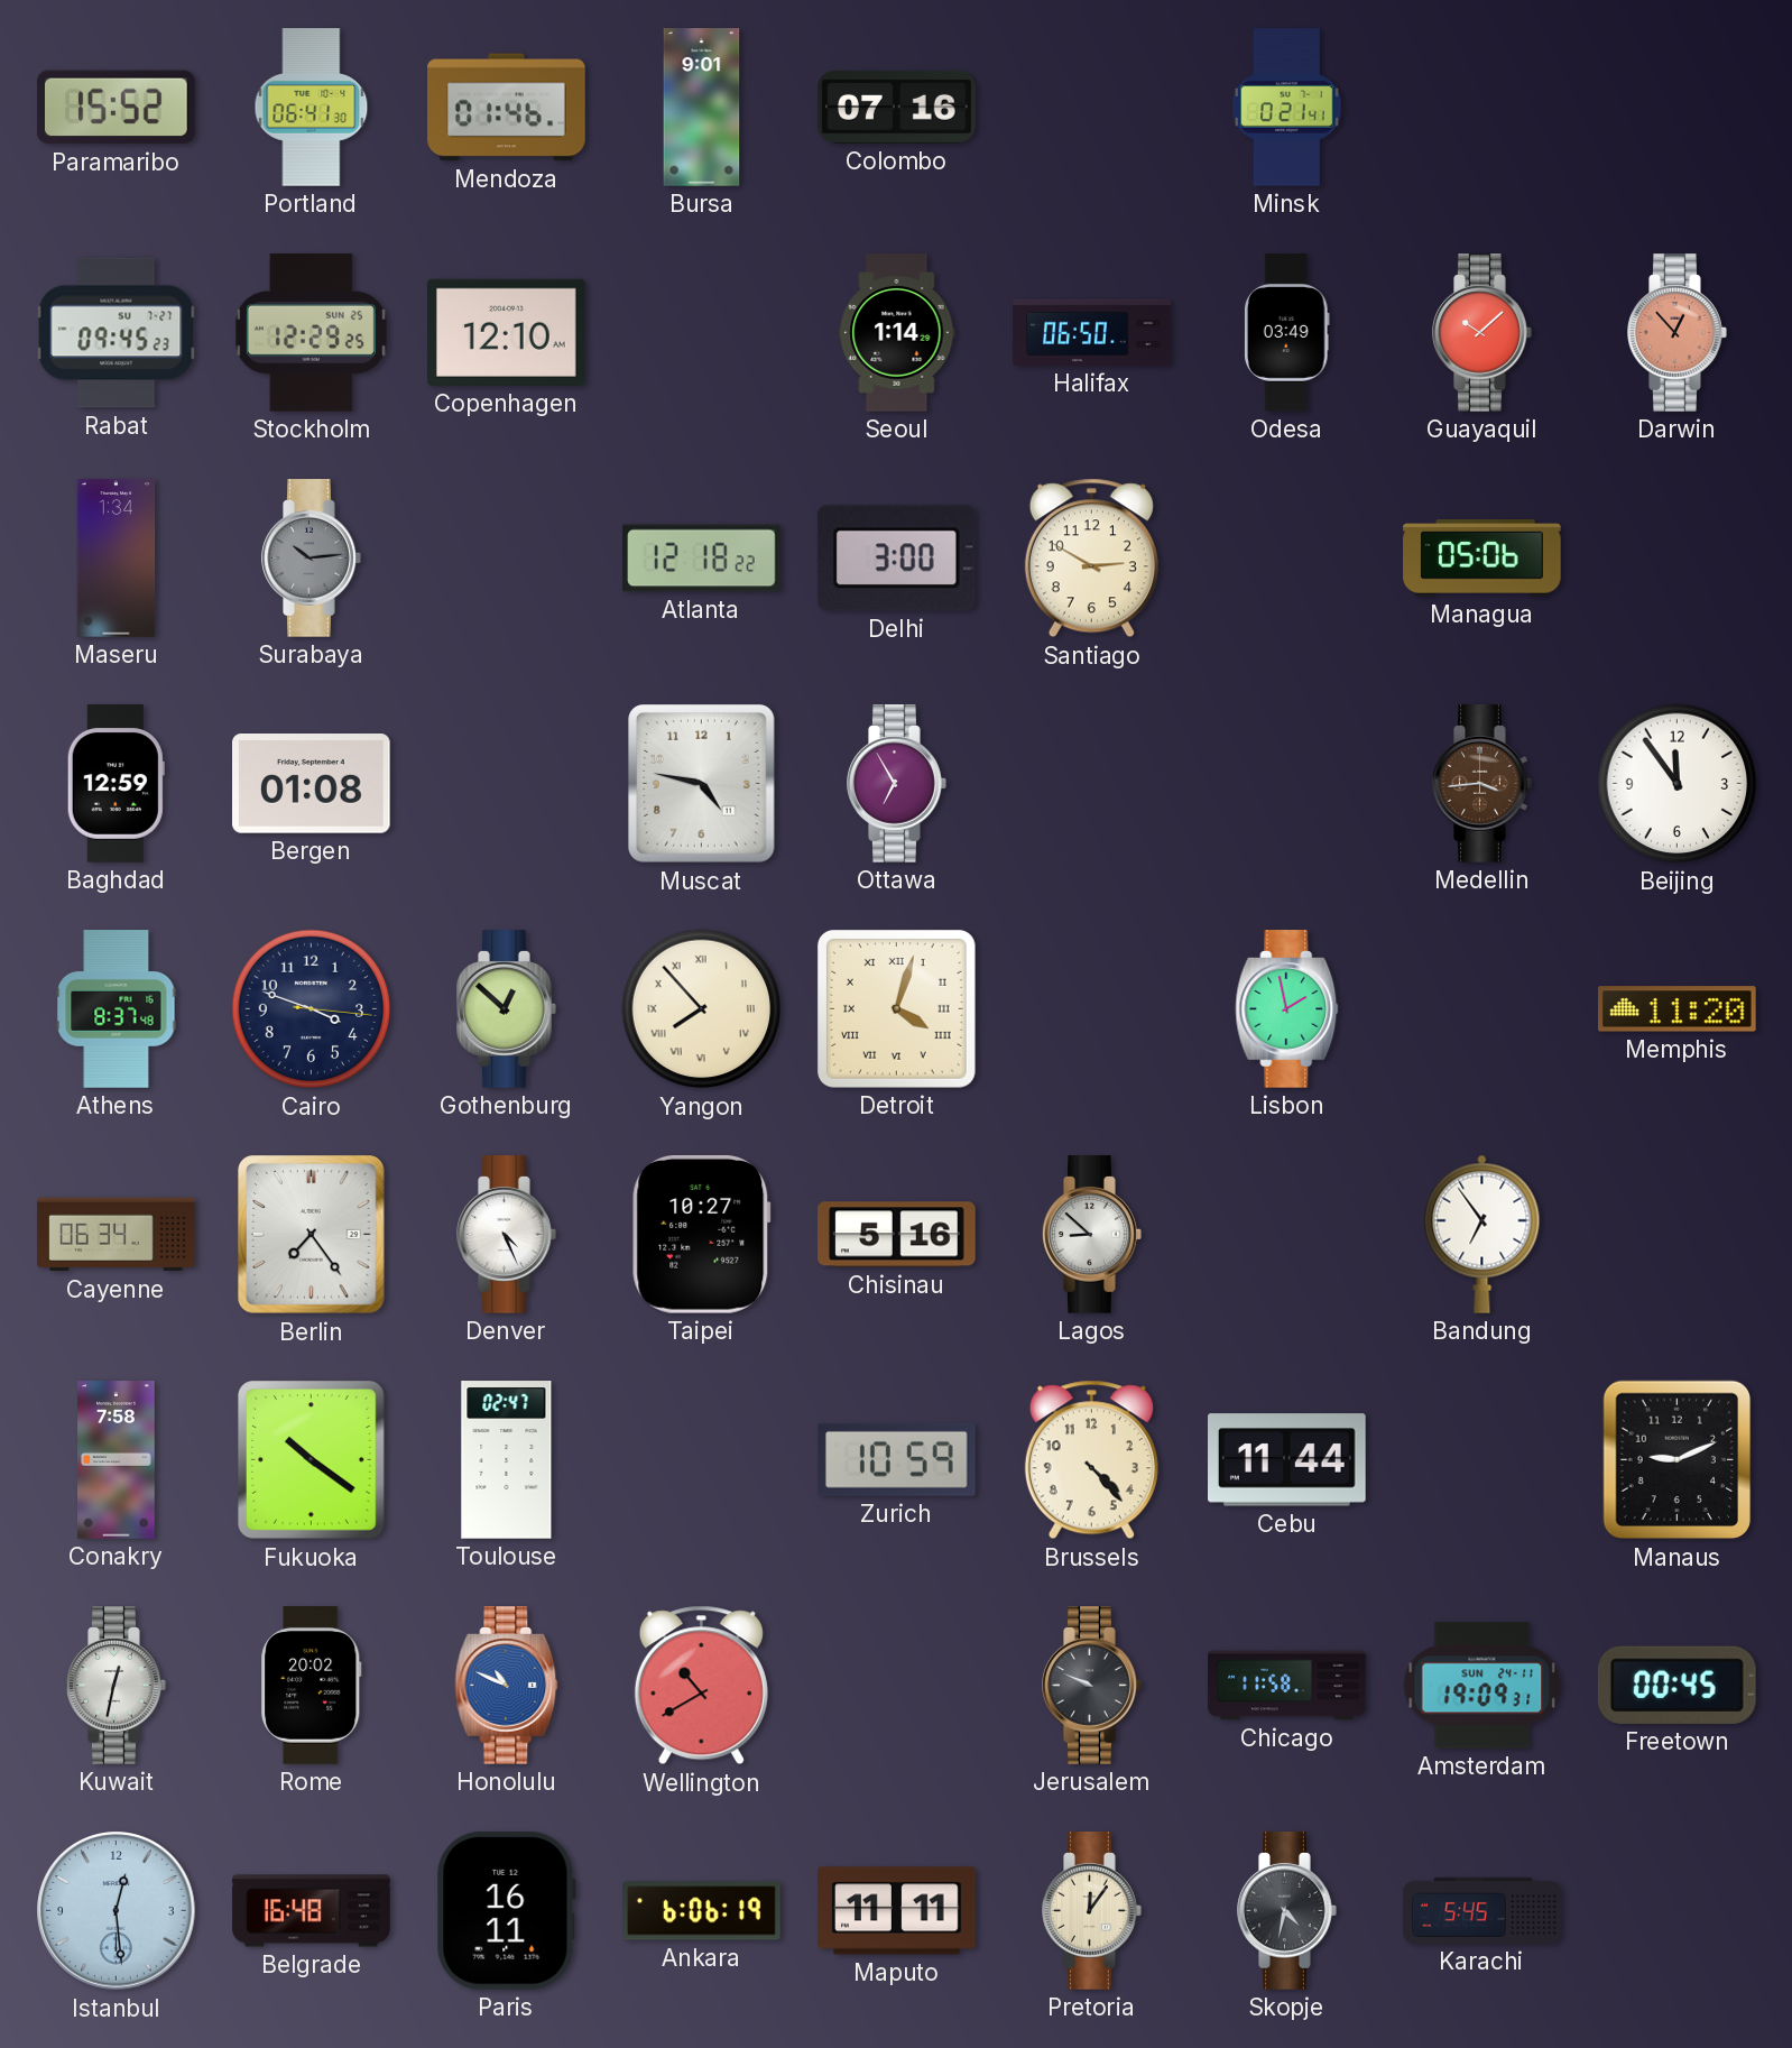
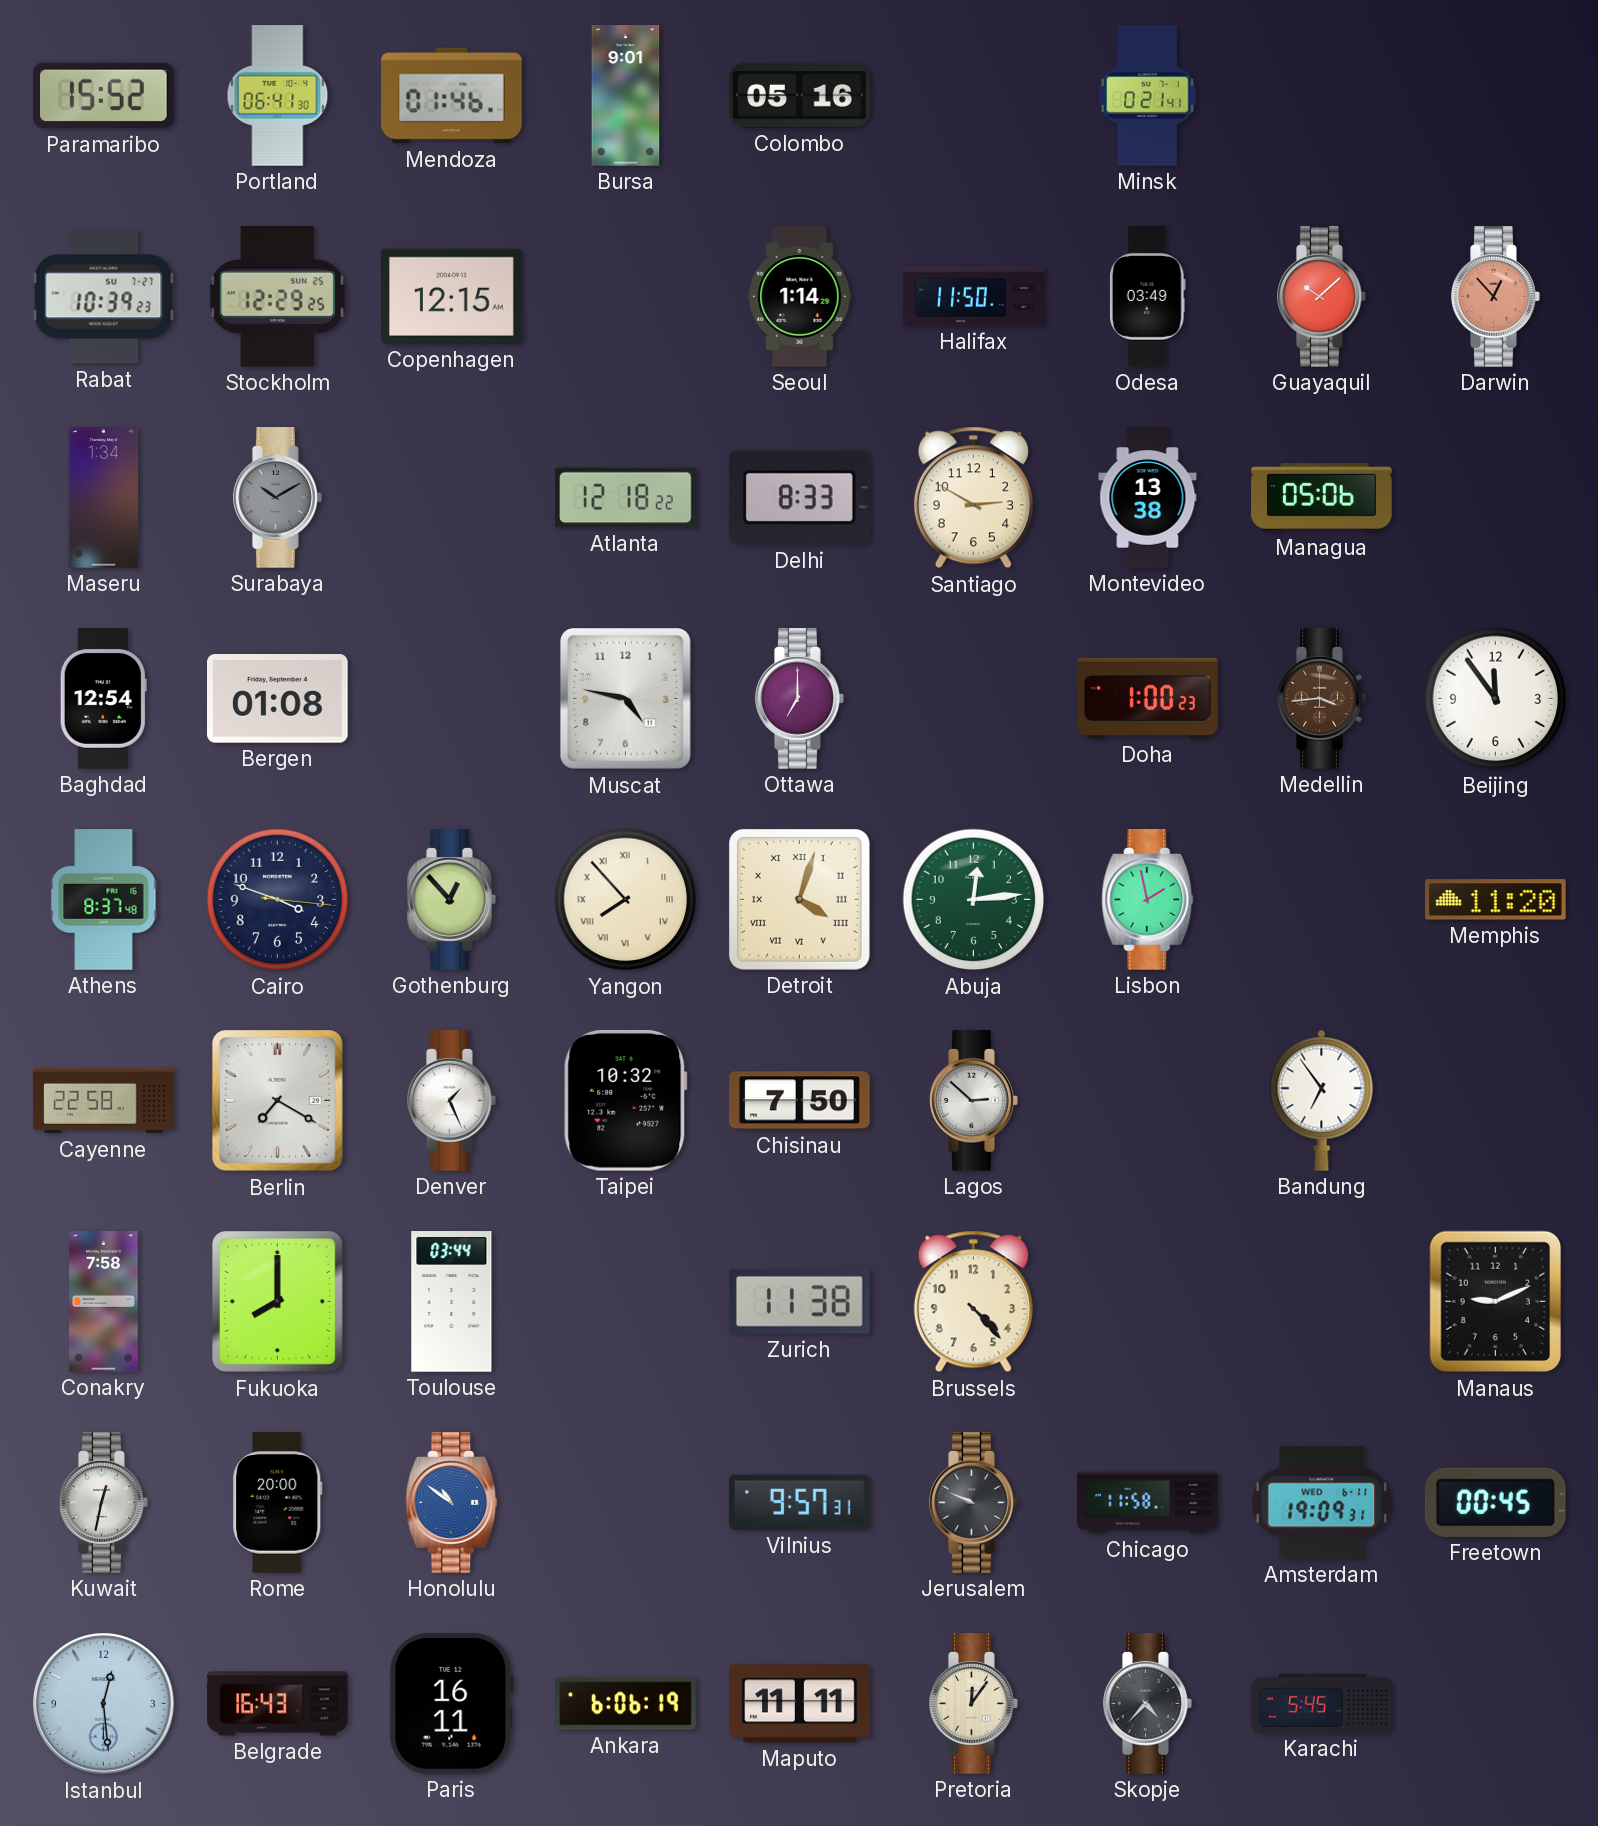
Colombo: 07:16 -> 05:16
Rabat: 09:45 -> 10:39
Copenhagen: 12:10 -> 12:15
Halifax: 06:50 -> 11:50
Surabaya: 10:14 -> 10:10
Delhi: 3:00 -> 8:33
Montevideo: none -> 13:38
Baghdad: 12:59 -> 12:54
Ottawa: 6:55 -> 7:00
Doha: none -> 1:00
Gothenburg: 12:52 -> 12:53
Abuja: none -> 12:14
Cayenne: 06:34 -> 22:58
Berlin: 7:24 -> 7:20
Denver: 4:26 -> 1:26
Taipei: 10:27 -> 10:32
Chisinau: 5:16 -> 7:50
Lagos: 8:52 -> 2:52
Fukuoka: 10:21 -> 8:00
Toulouse: 02:47 -> 03:44
Zurich: 10:59 -> 11:38
Cebu: 11:44 -> none
Rome: 20:02 -> 20:00
Honolulu: 10:49 -> 10:51
Wellington: 10:40 -> none
Vilnius: none -> 9:57
Amsterdam date: SUN 24-11 -> WED 6-11
Belgrade: 16:48 -> 16:43
Skopje: 4:32 -> 4:37
